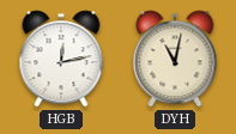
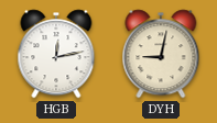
DYH: 11:02 -> 9:02
